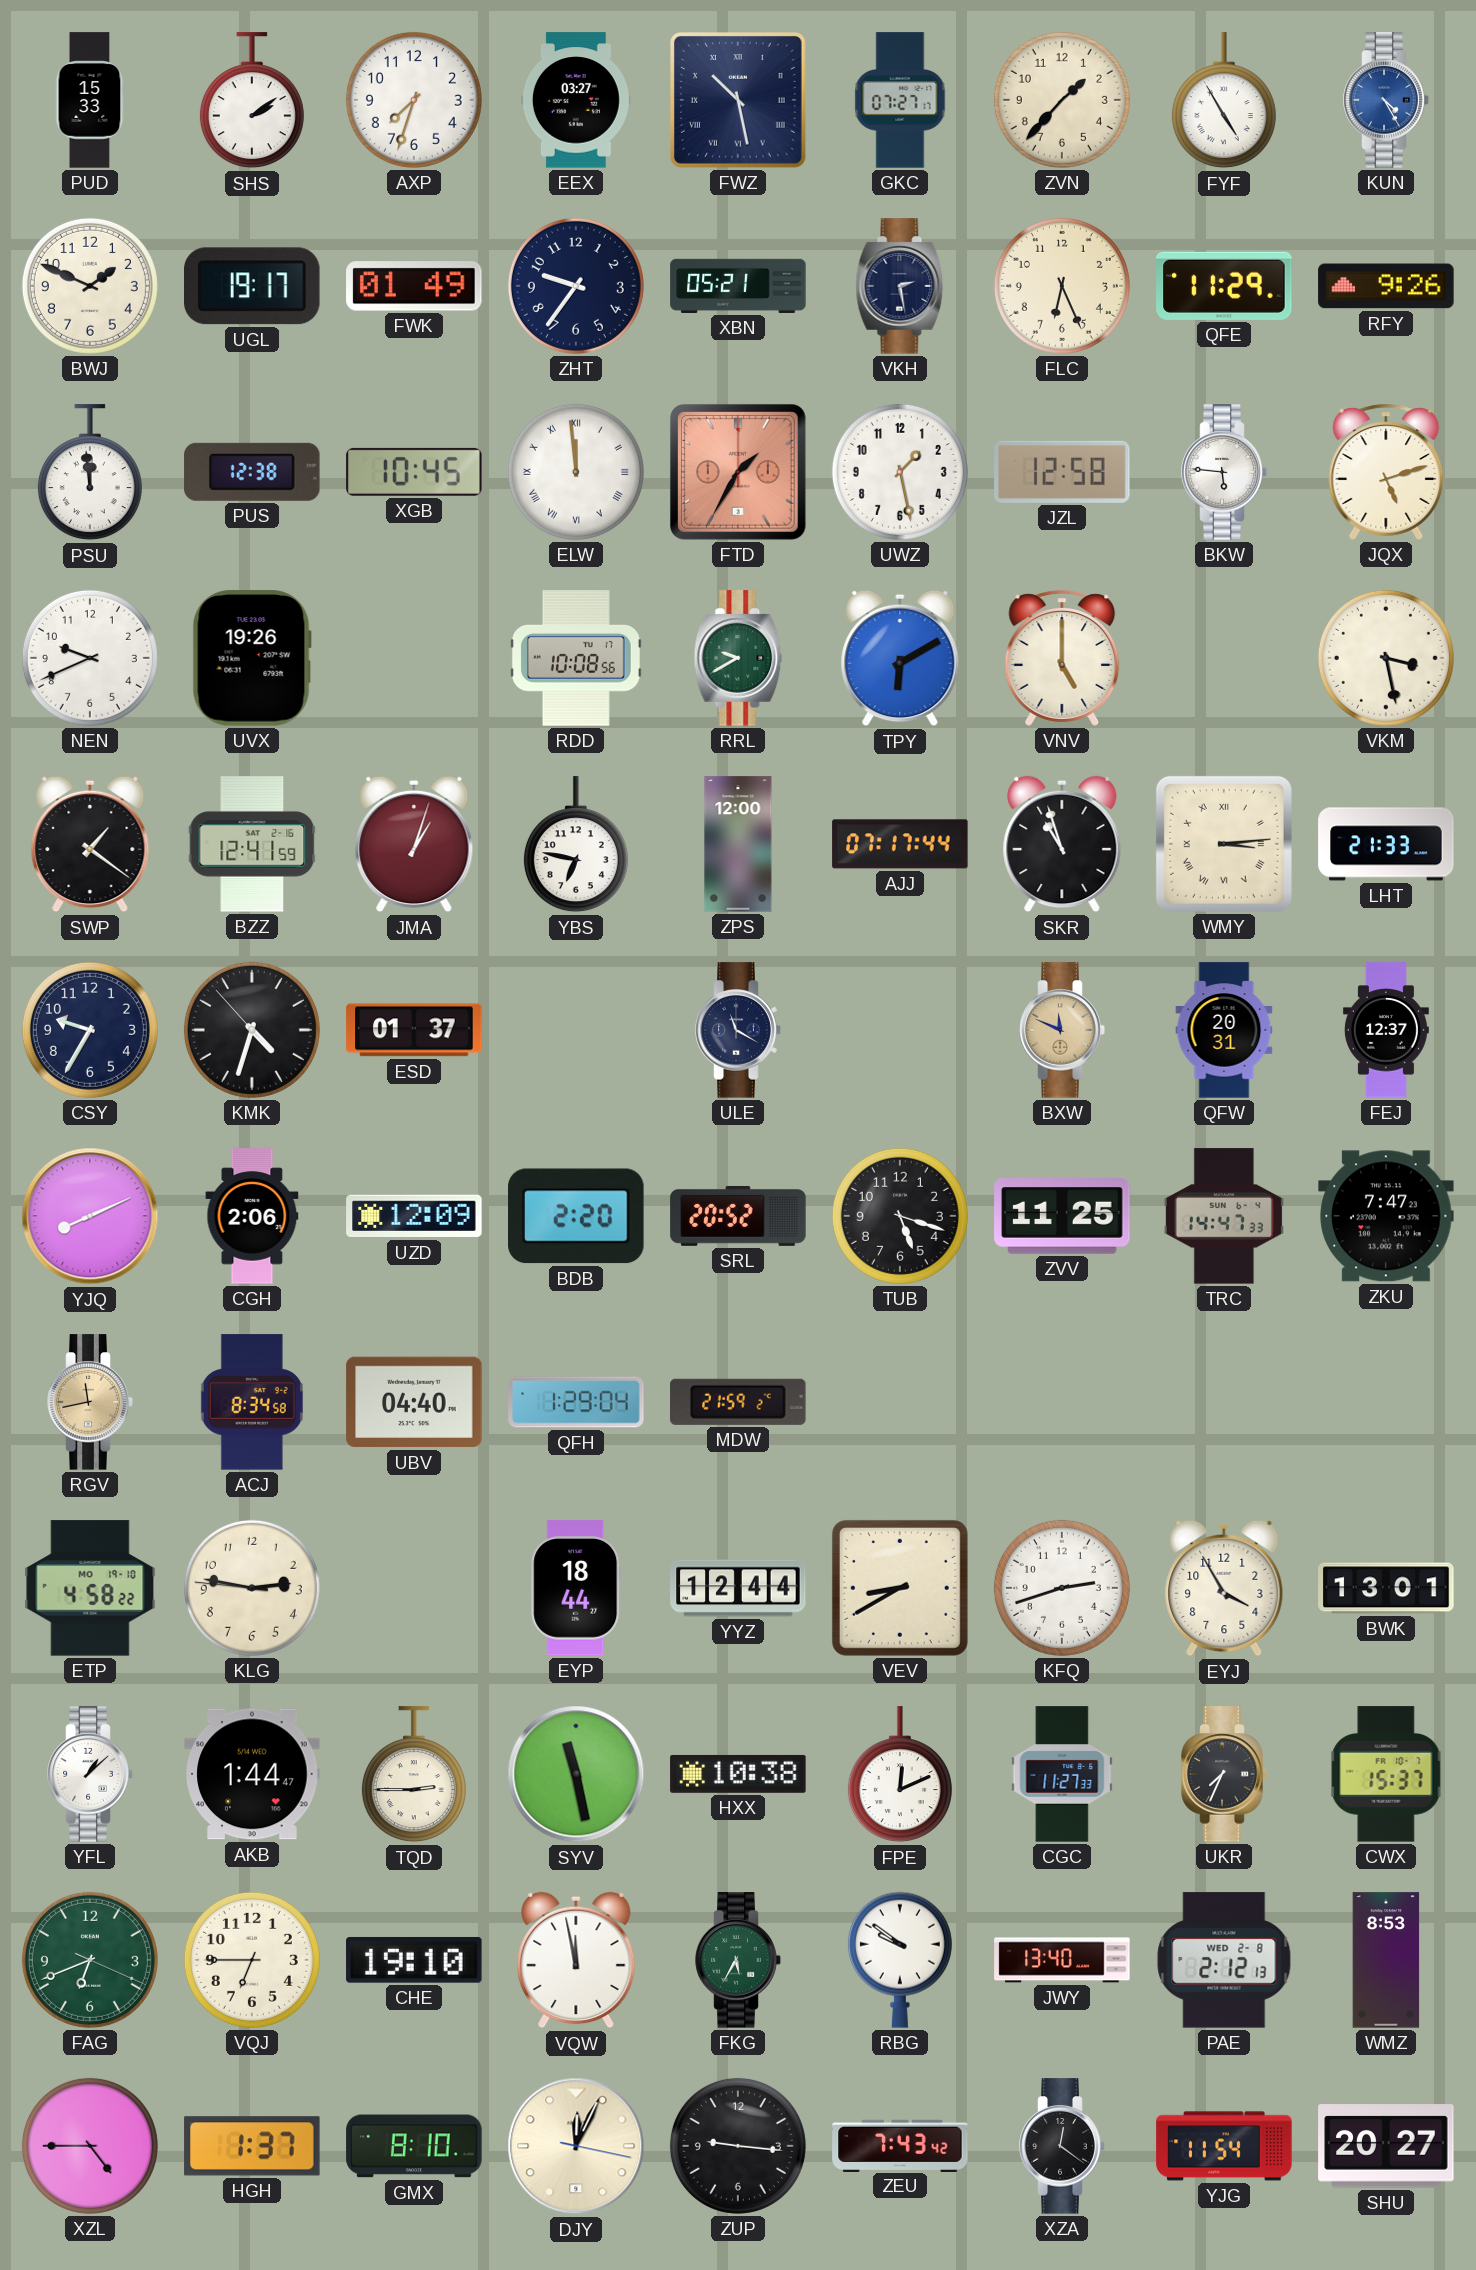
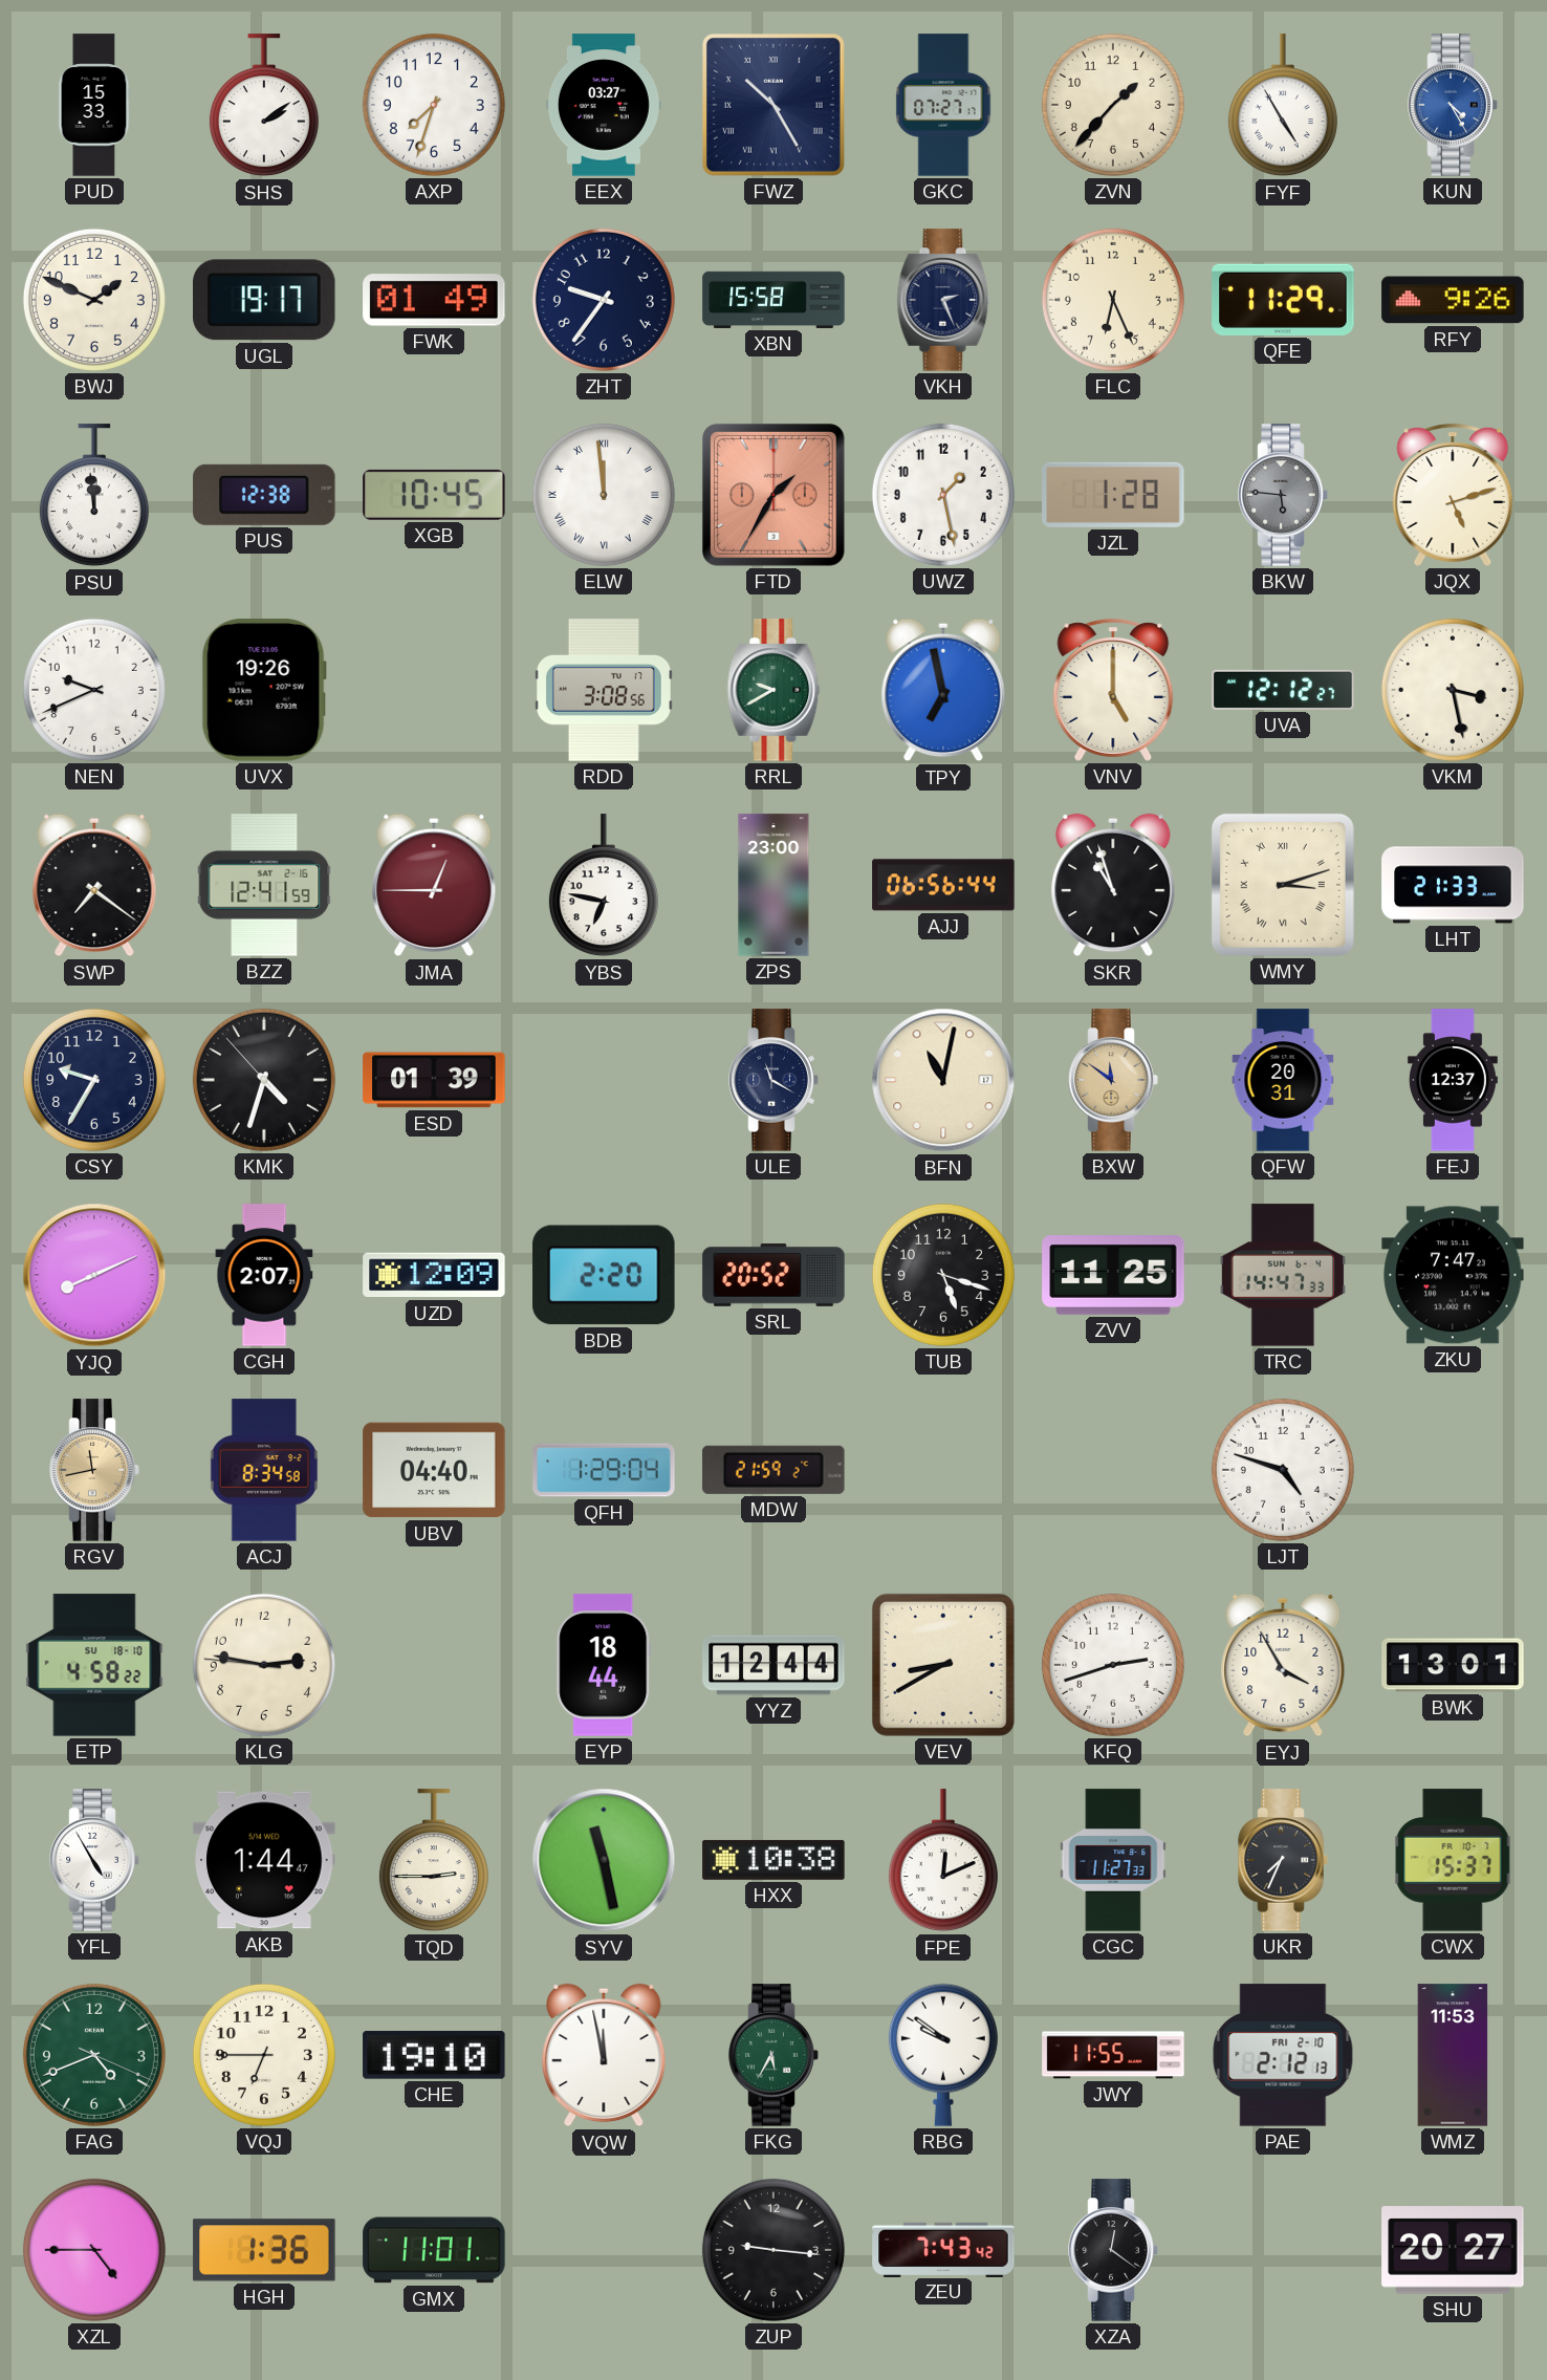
FWZ: 10:28 -> 10:25
XBN: 05:21 -> 15:58
VKH: 2:28 -> 2:26
JZL: 12:58 -> 1:28
BKW dial: white -> grey
RDD: 10:08 -> 3:08
TPY: 6:10 -> 6:58
UVA: none -> 12:12
SWP: 1:21 -> 7:21
JMA: 1:03 -> 12:45
ZPS: 12:00 -> 23:00
AJJ: 07:17 -> 06:56
WMY: 3:14 -> 3:12
ESD: 01:37 -> 01:39
BFN: none -> 11:02
BXW: 11:49 -> 11:51
CGH: 2:06 -> 2:07
LJT: none -> 4:48
ETP date: MO 19-10 -> SU 18-10
YFL: 1:08 -> 4:55
FAG: 6:41 -> 4:41
JWY: 13:40 -> 11:55
PAE date: WED 2-8 -> FRI 2-10
WMZ: 8:53 -> 11:53
HGH: 1:37 -> 1:36
GMX: 8:10 -> 11:01
DJY: 12:04 -> none
YJG: 11:54 -> none
